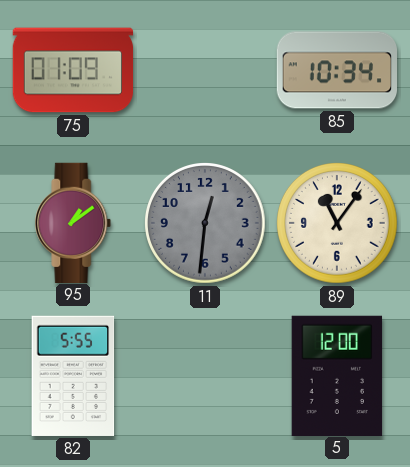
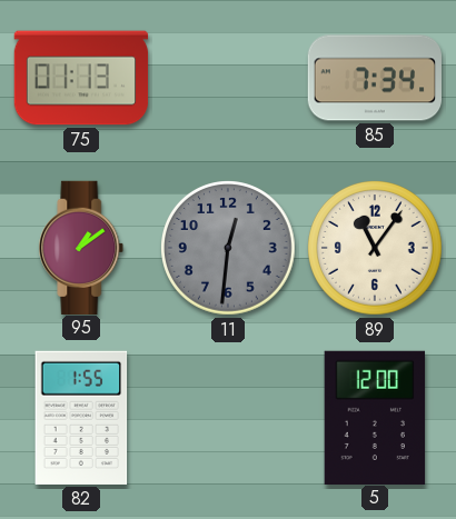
75: 01:09 -> 01:13
85: 10:34 -> 7:34
82: 5:55 -> 1:55
